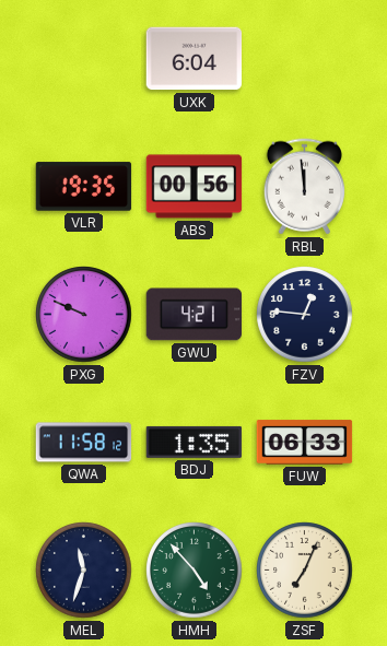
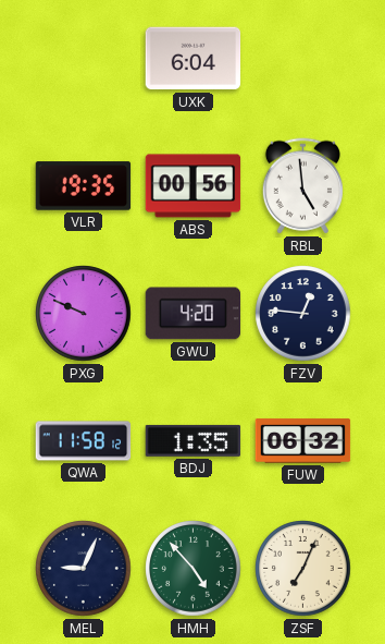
RBL: 11:59 -> 4:59
GWU: 4:21 -> 4:20
FUW: 06:33 -> 06:32
MEL: 11:33 -> 9:04
